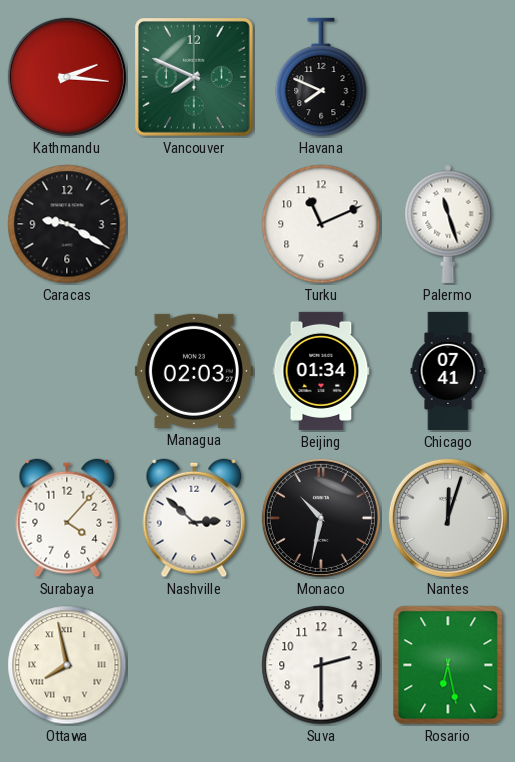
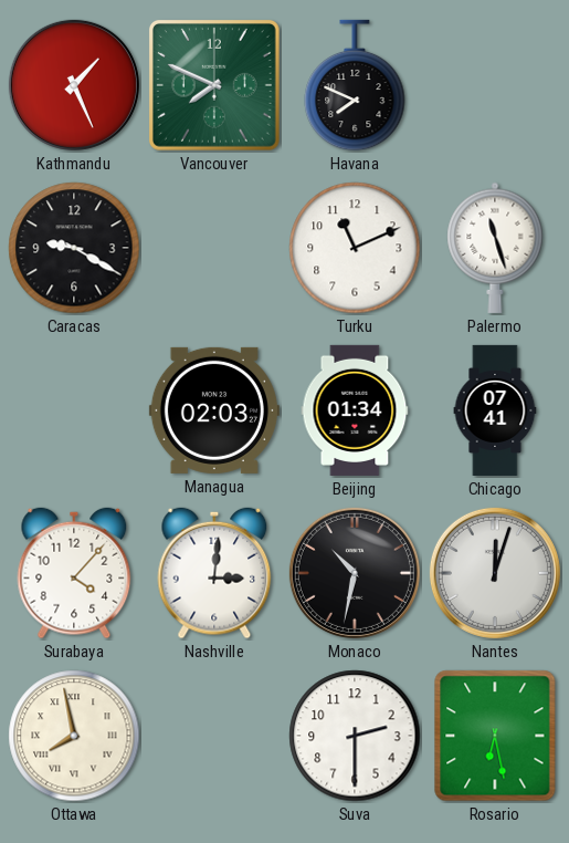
Kathmandu: 2:16 -> 1:26
Nashville: 2:52 -> 3:01
